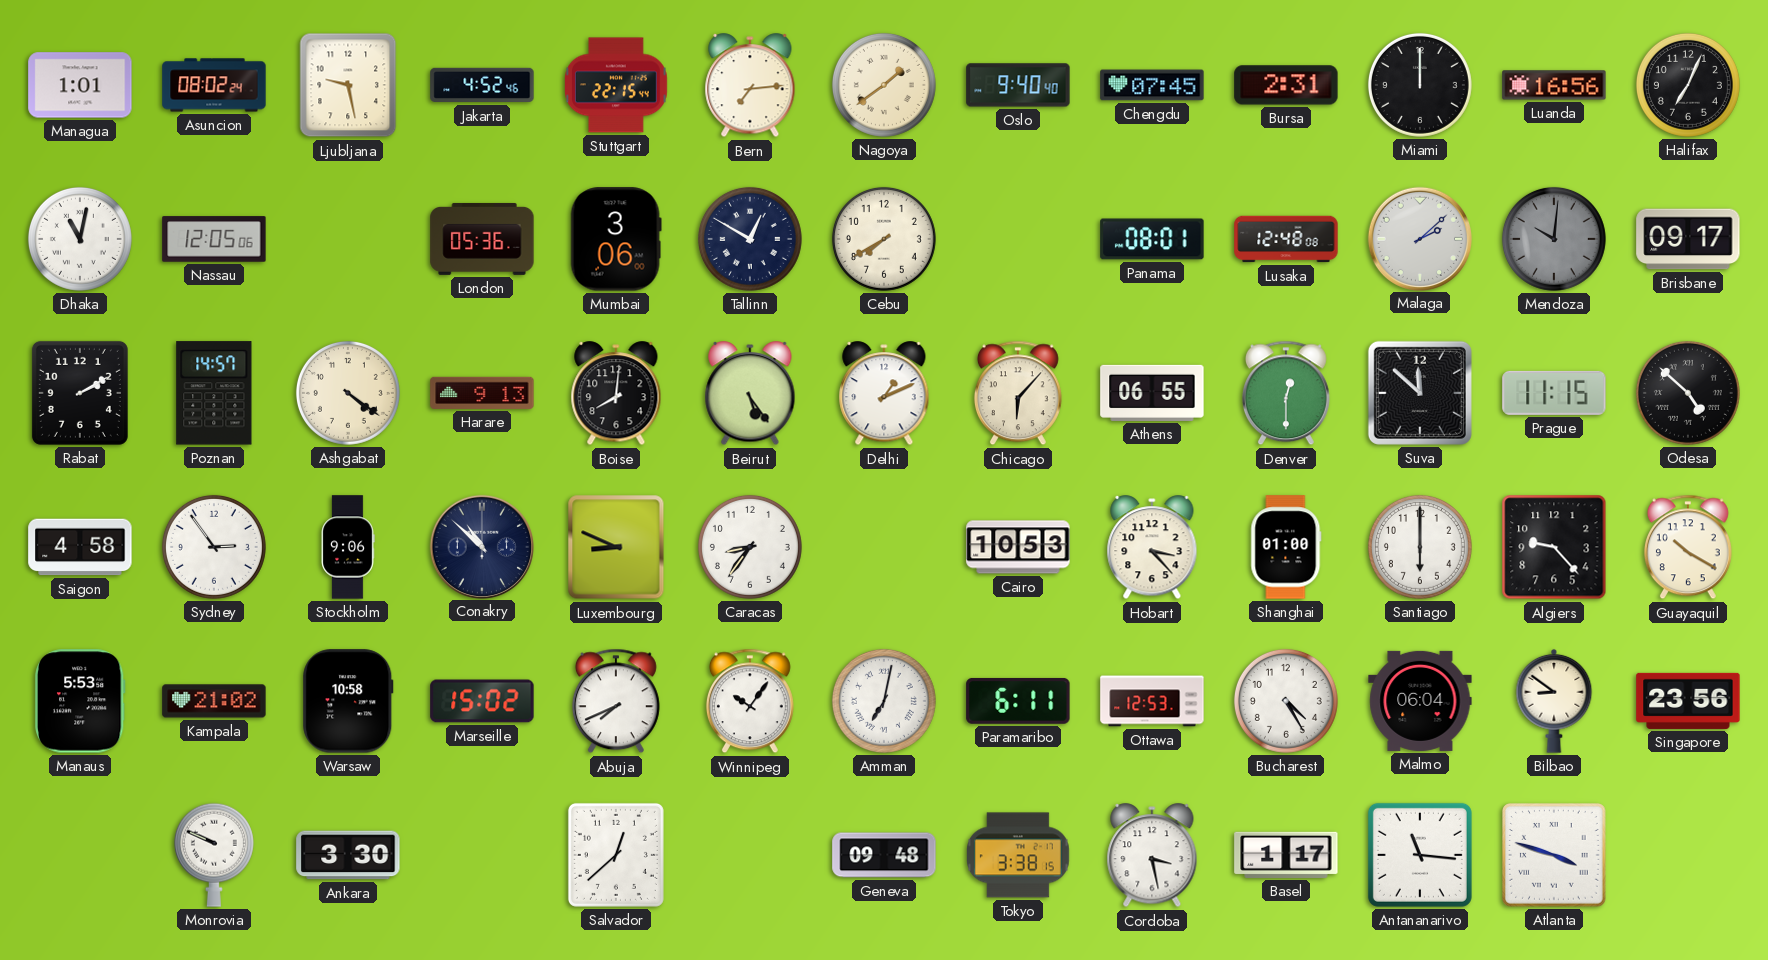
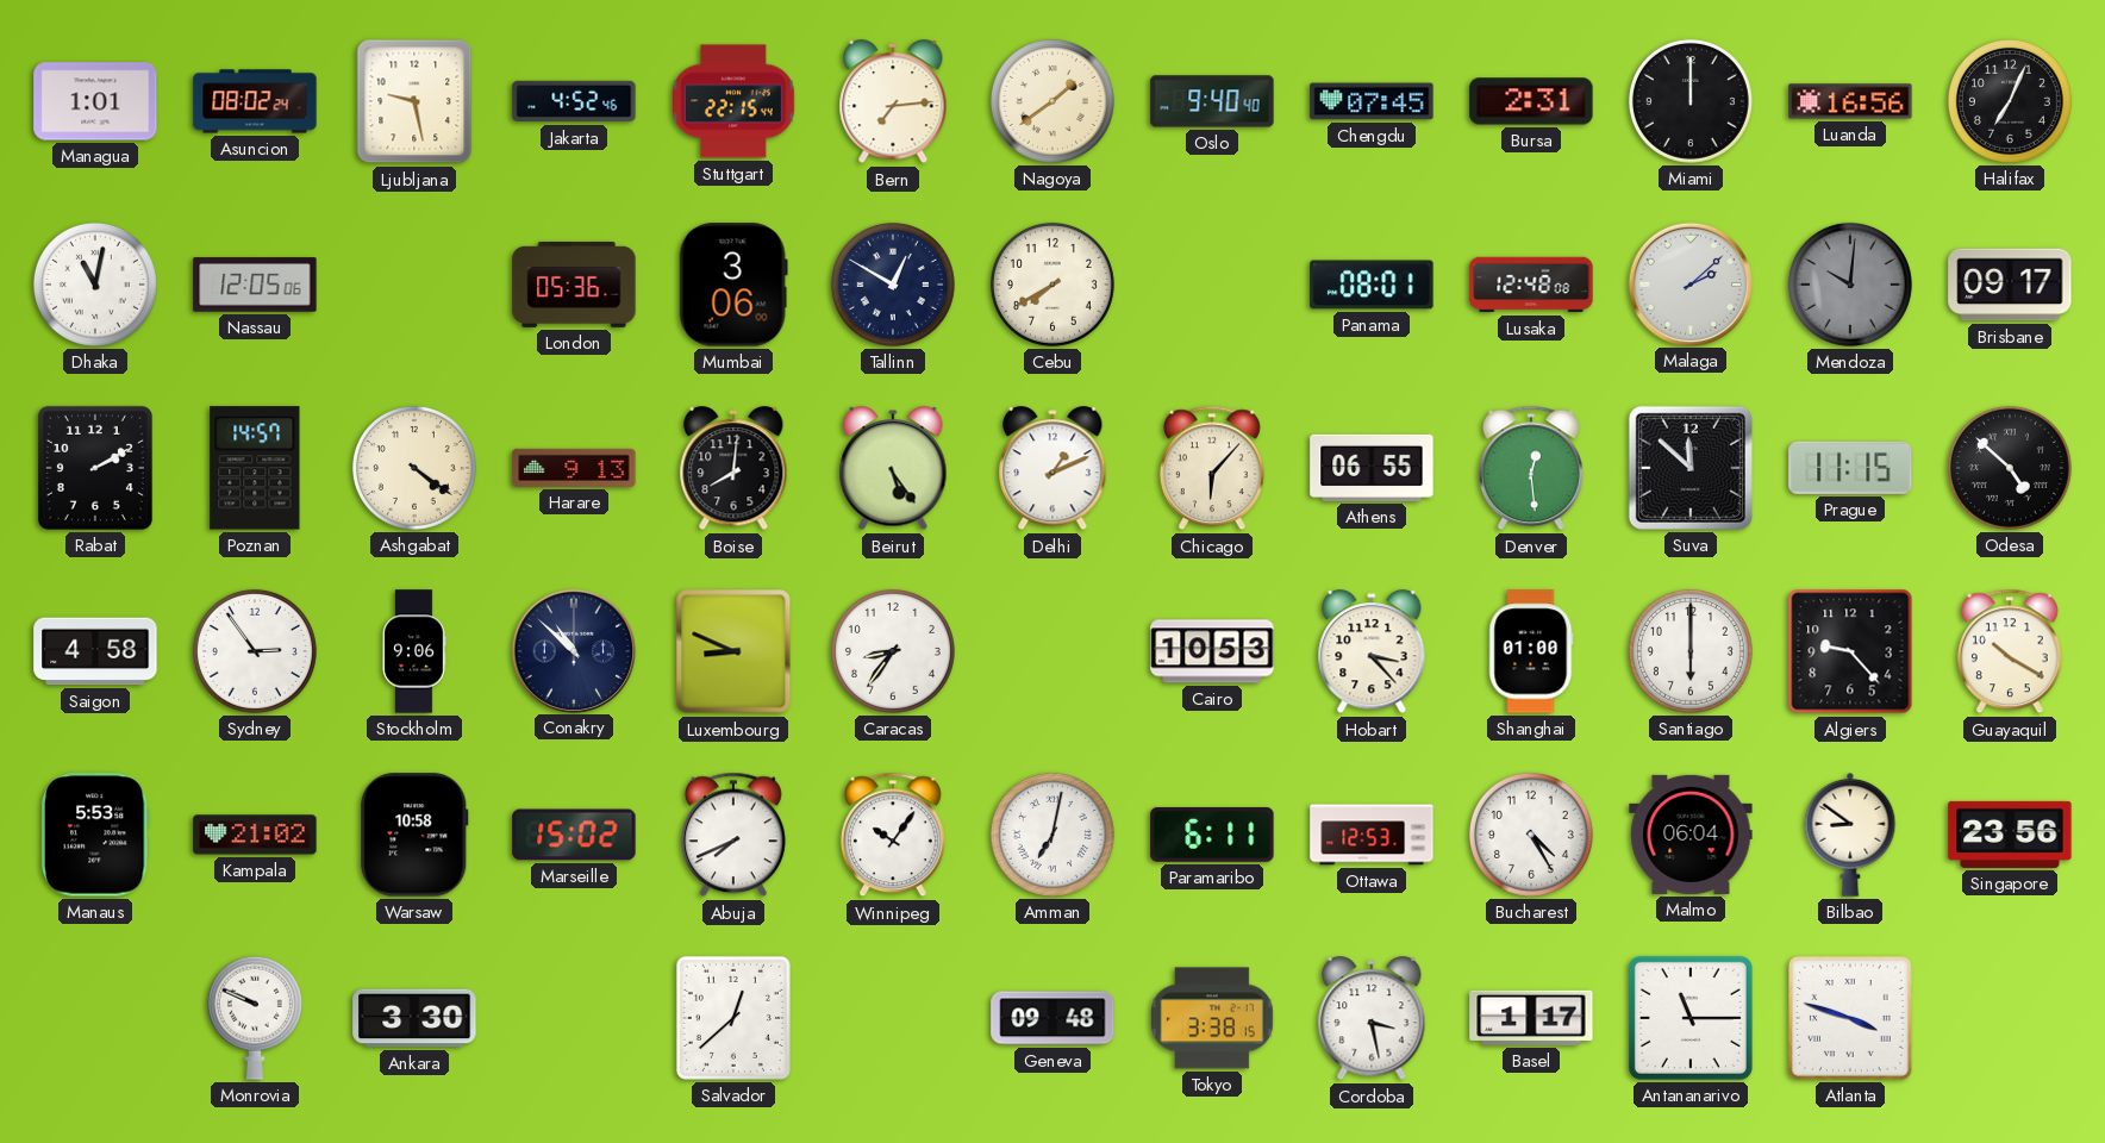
Denver: 12:30 -> 12:29
Antananarivo: 11:16 -> 11:15
